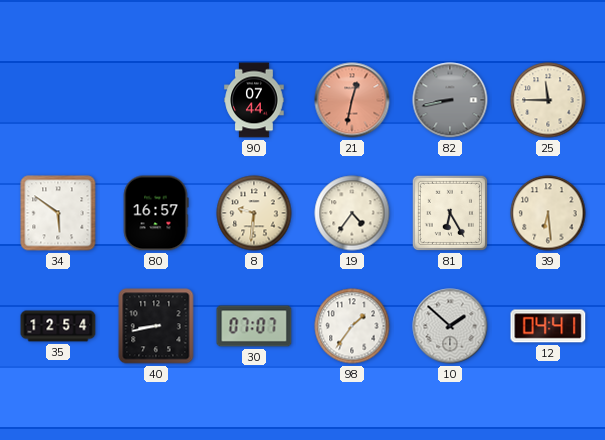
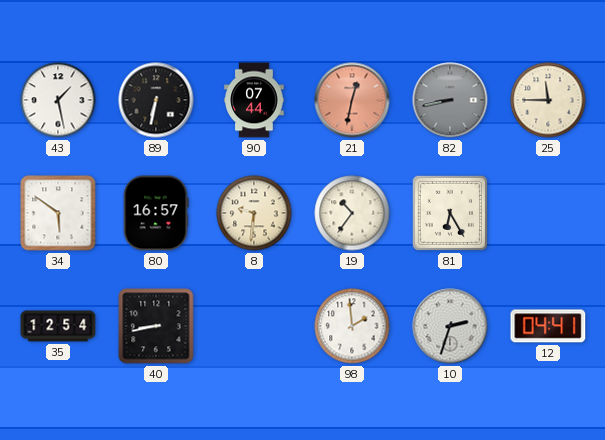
43: none -> 1:28
89: none -> 6:32
19: 4:36 -> 10:36
39: 6:29 -> none
30: 07:07 -> none
98: 1:36 -> 1:59
10: 1:52 -> 2:33
